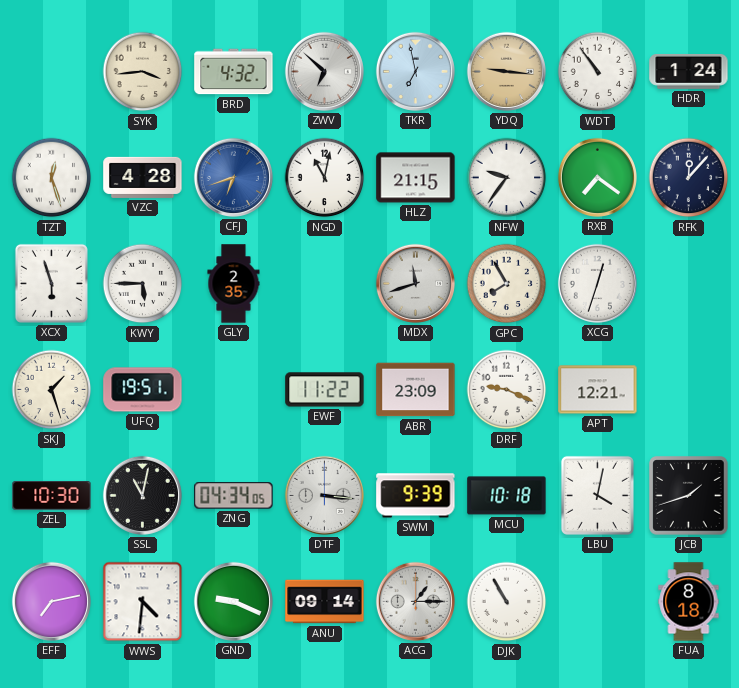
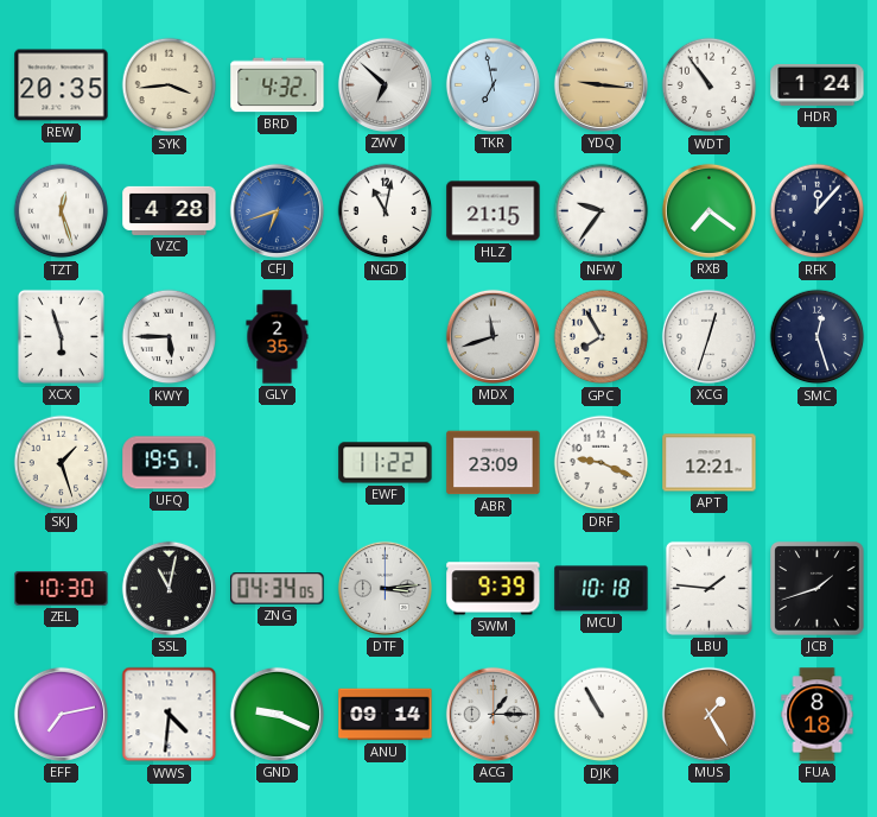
REW: none -> 20:35
SMC: none -> 12:27
DTF: 3:16 -> 3:14
LBU: 4:02 -> 1:46
MUS: none -> 1:25
